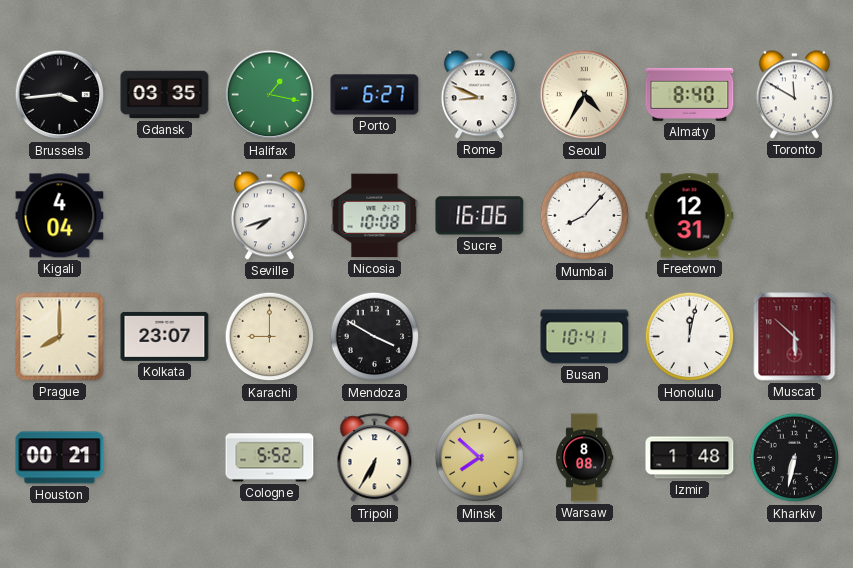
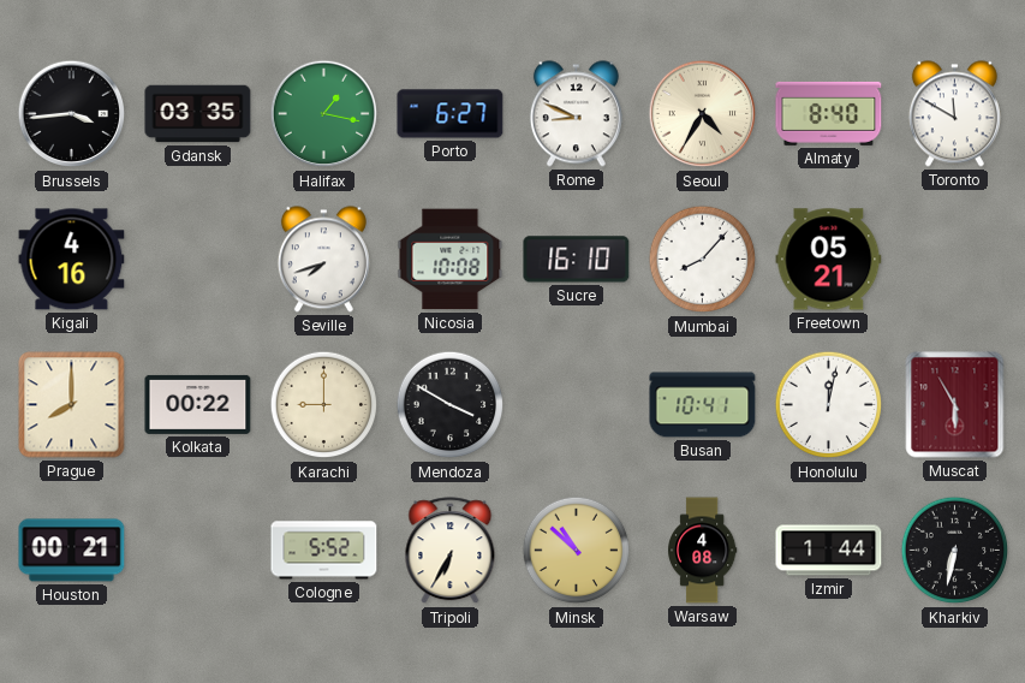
Kigali: 4:04 -> 4:16
Sucre: 16:06 -> 16:10
Freetown: 12:31 -> 05:21
Kolkata: 23:07 -> 00:22
Muscat: 5:52 -> 5:55
Minsk: 7:52 -> 10:52
Warsaw: 8:08 -> 4:08
Izmir: 1:48 -> 1:44
